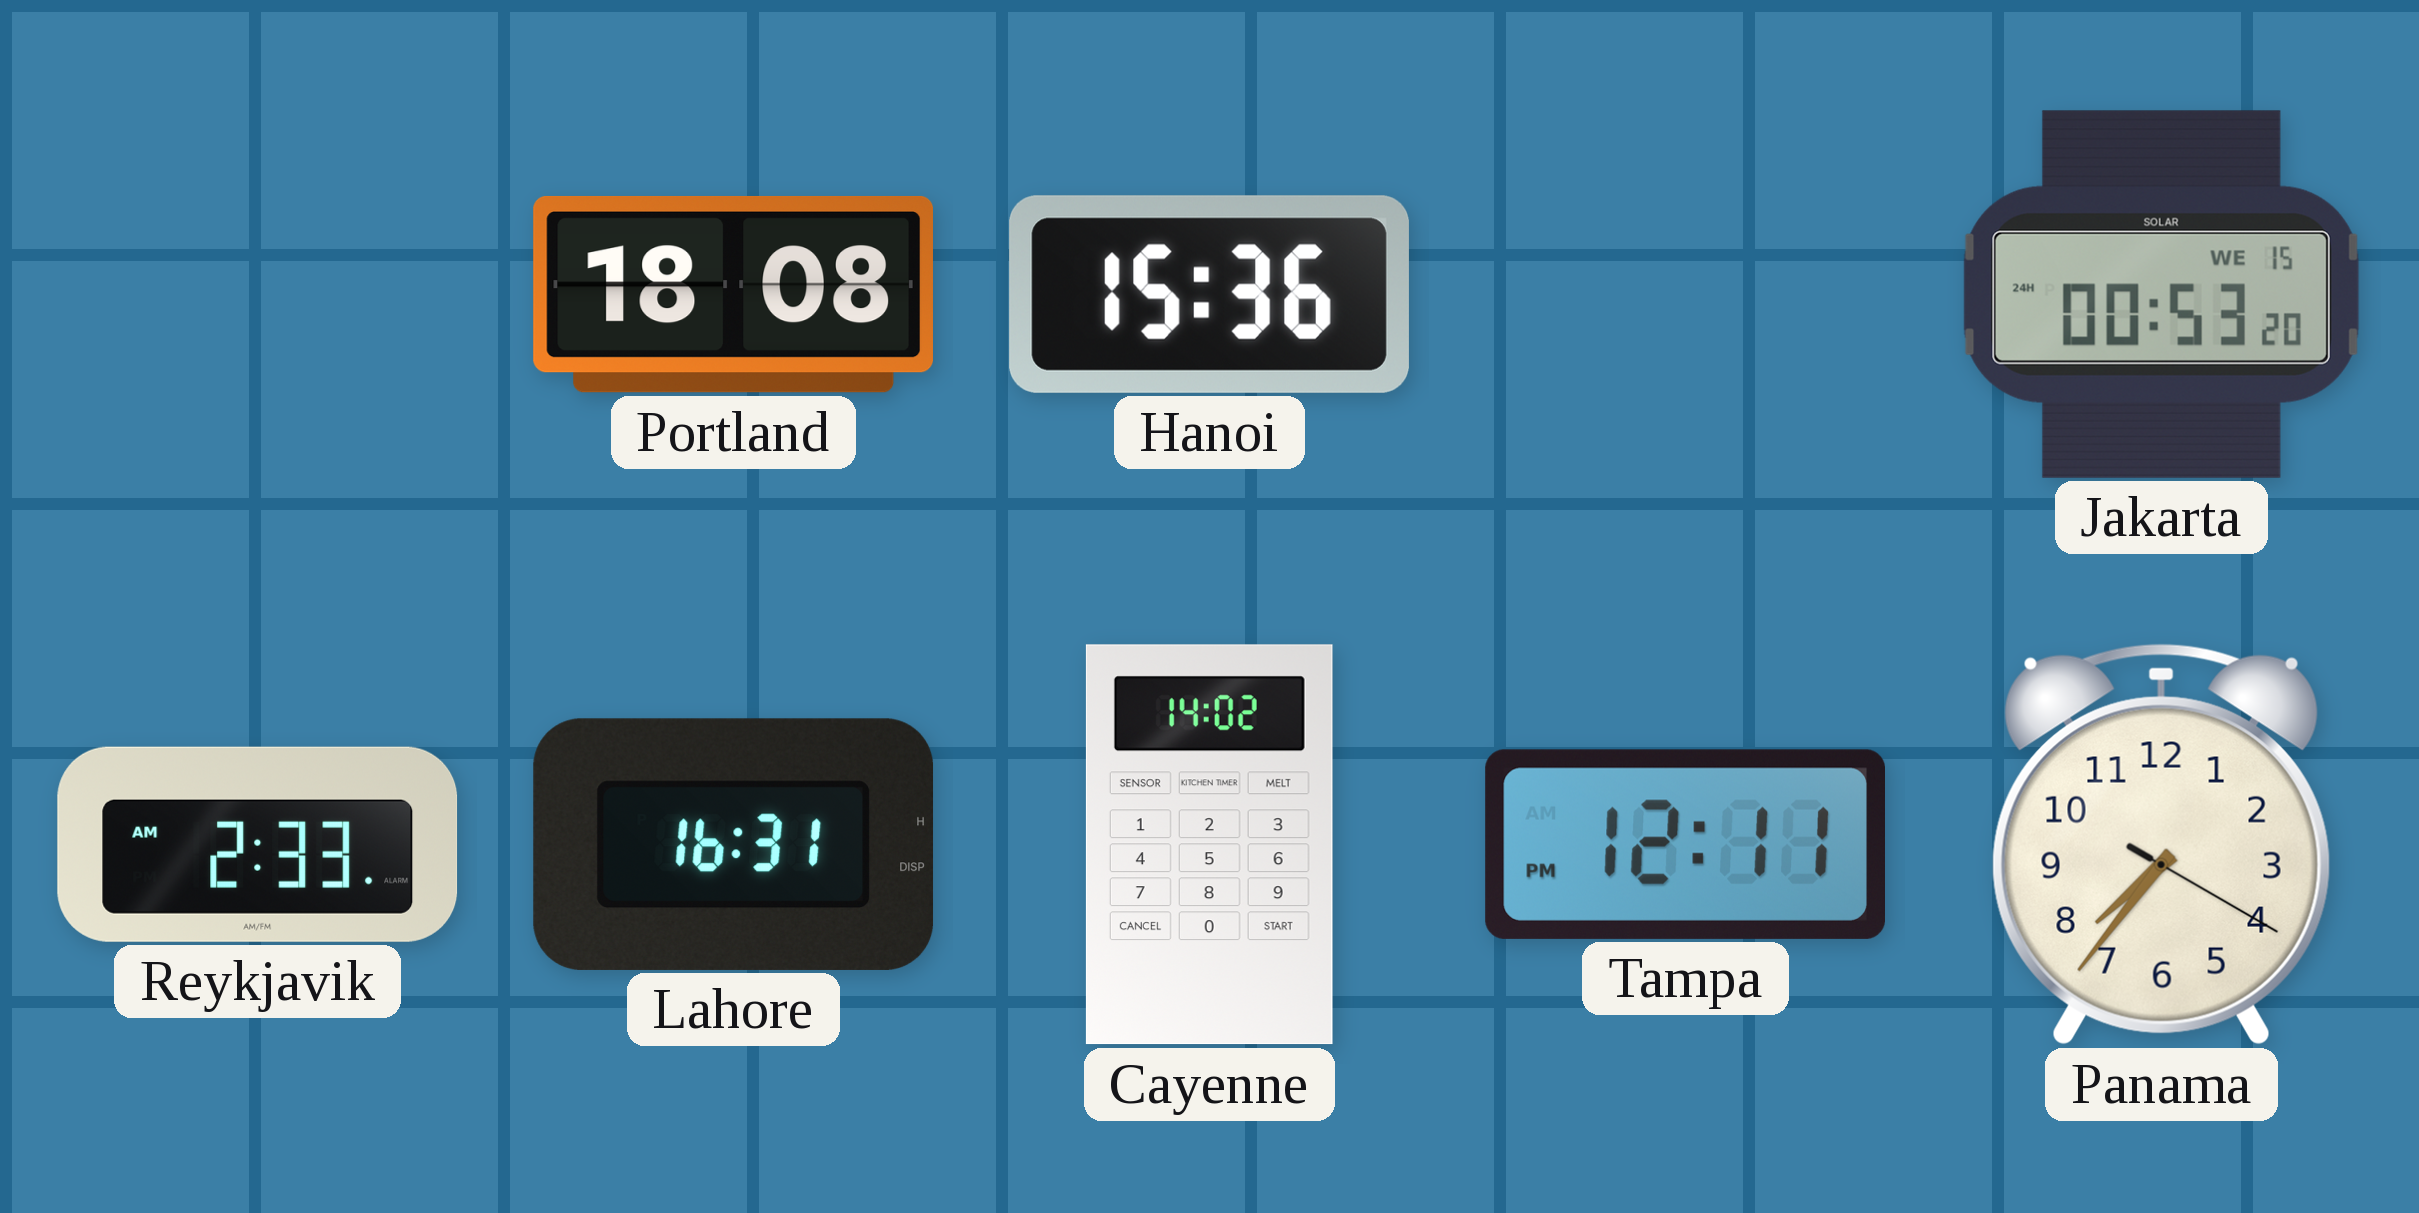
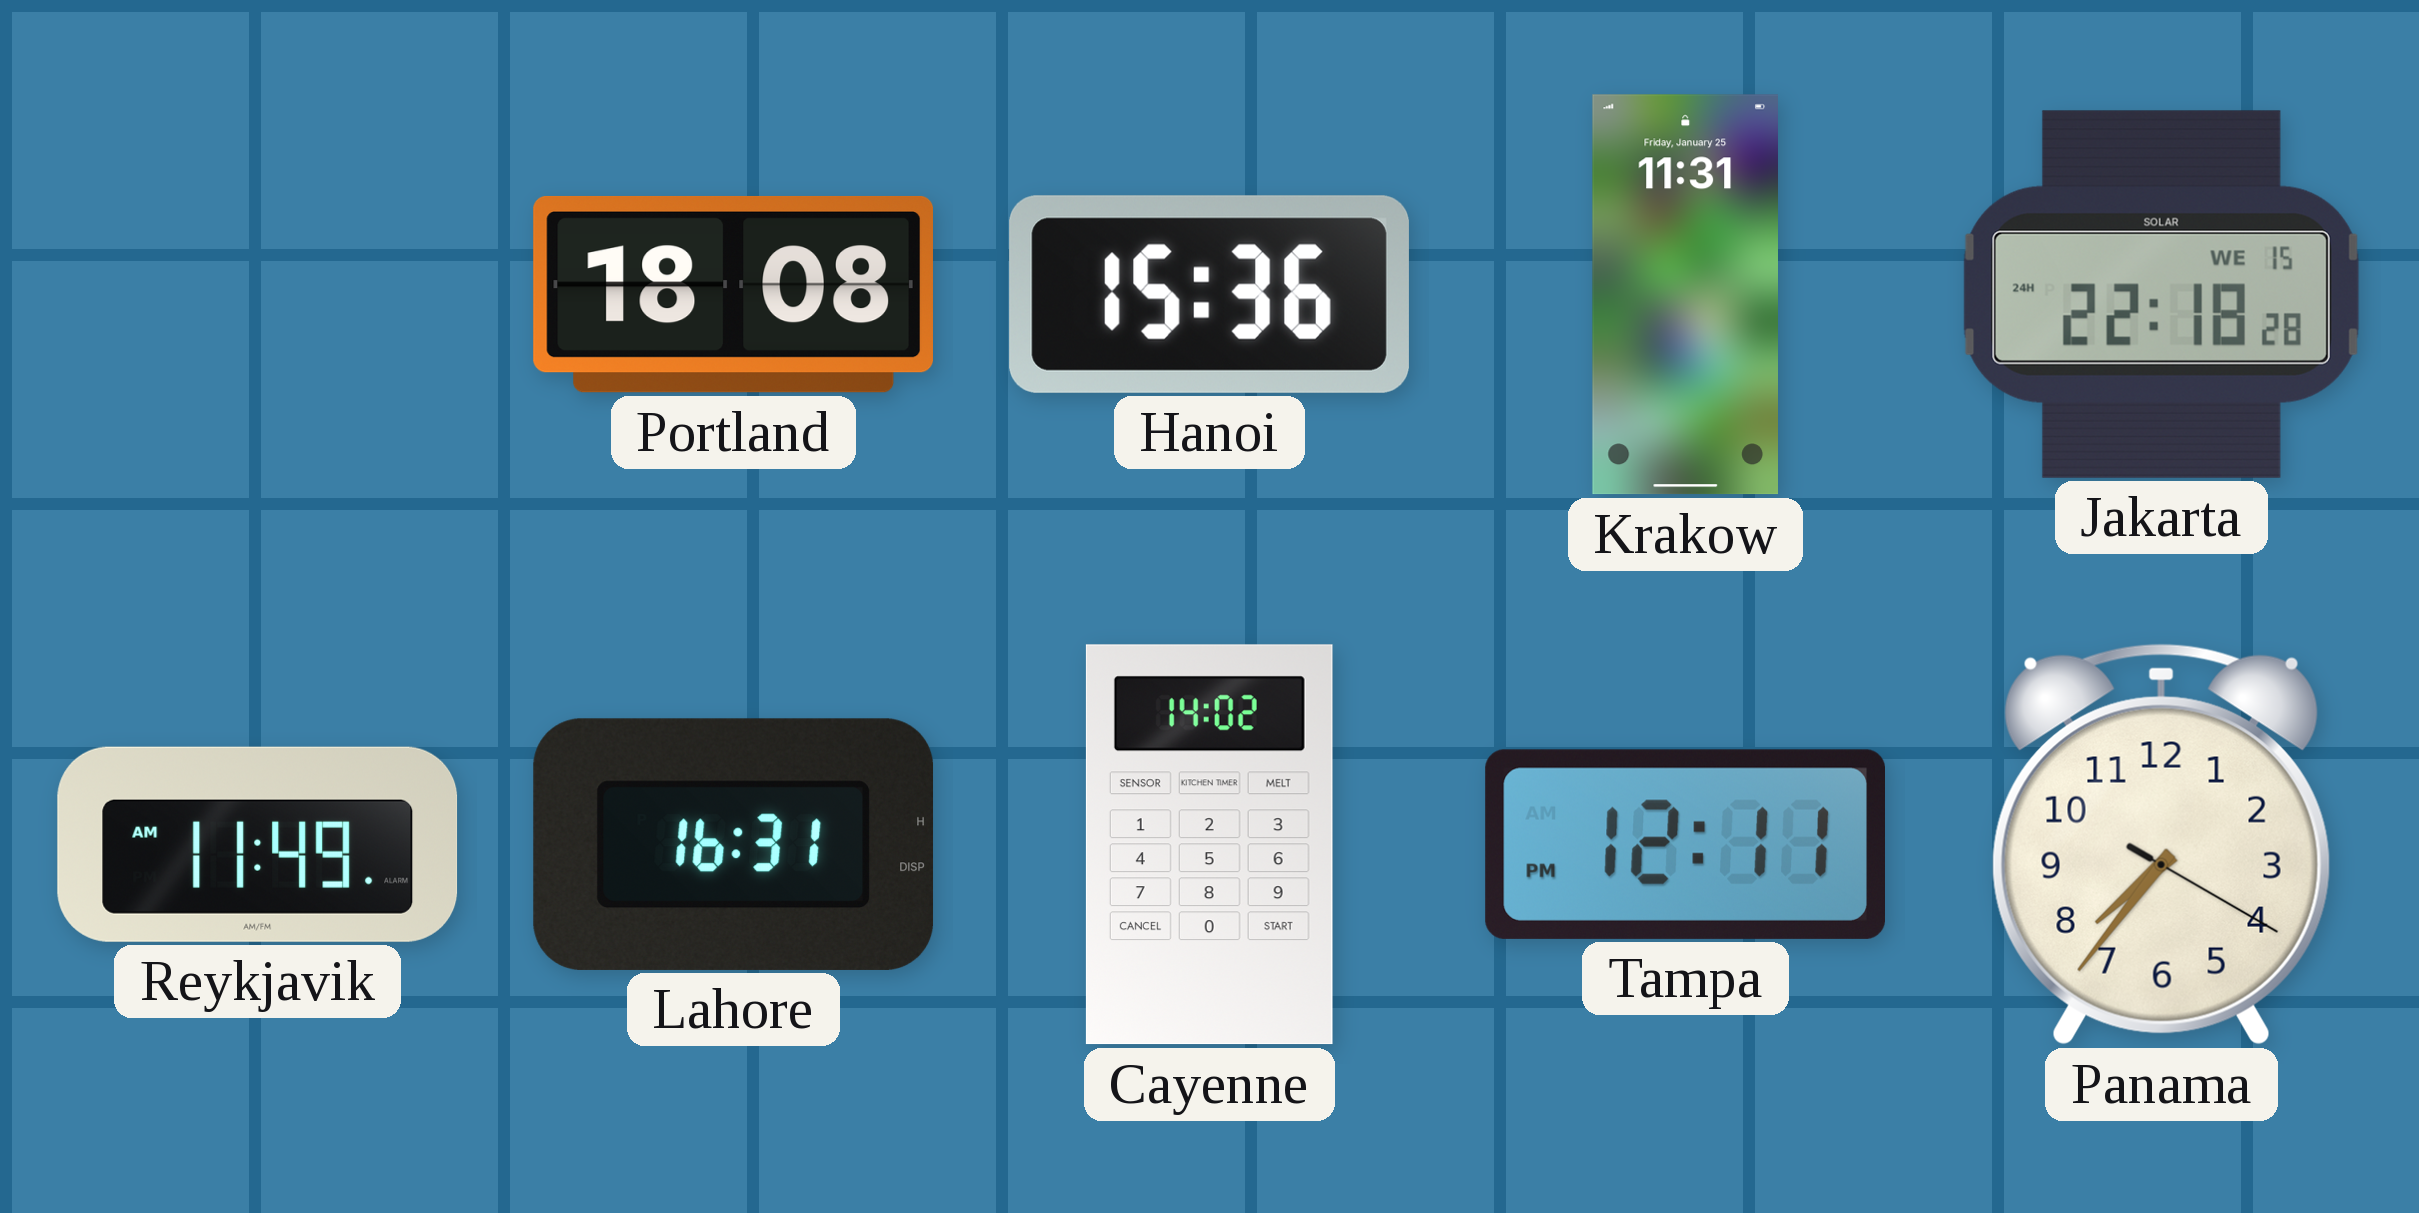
Krakow: none -> 11:31
Jakarta: 00:53 -> 22:18
Reykjavik: 2:33 -> 11:49
